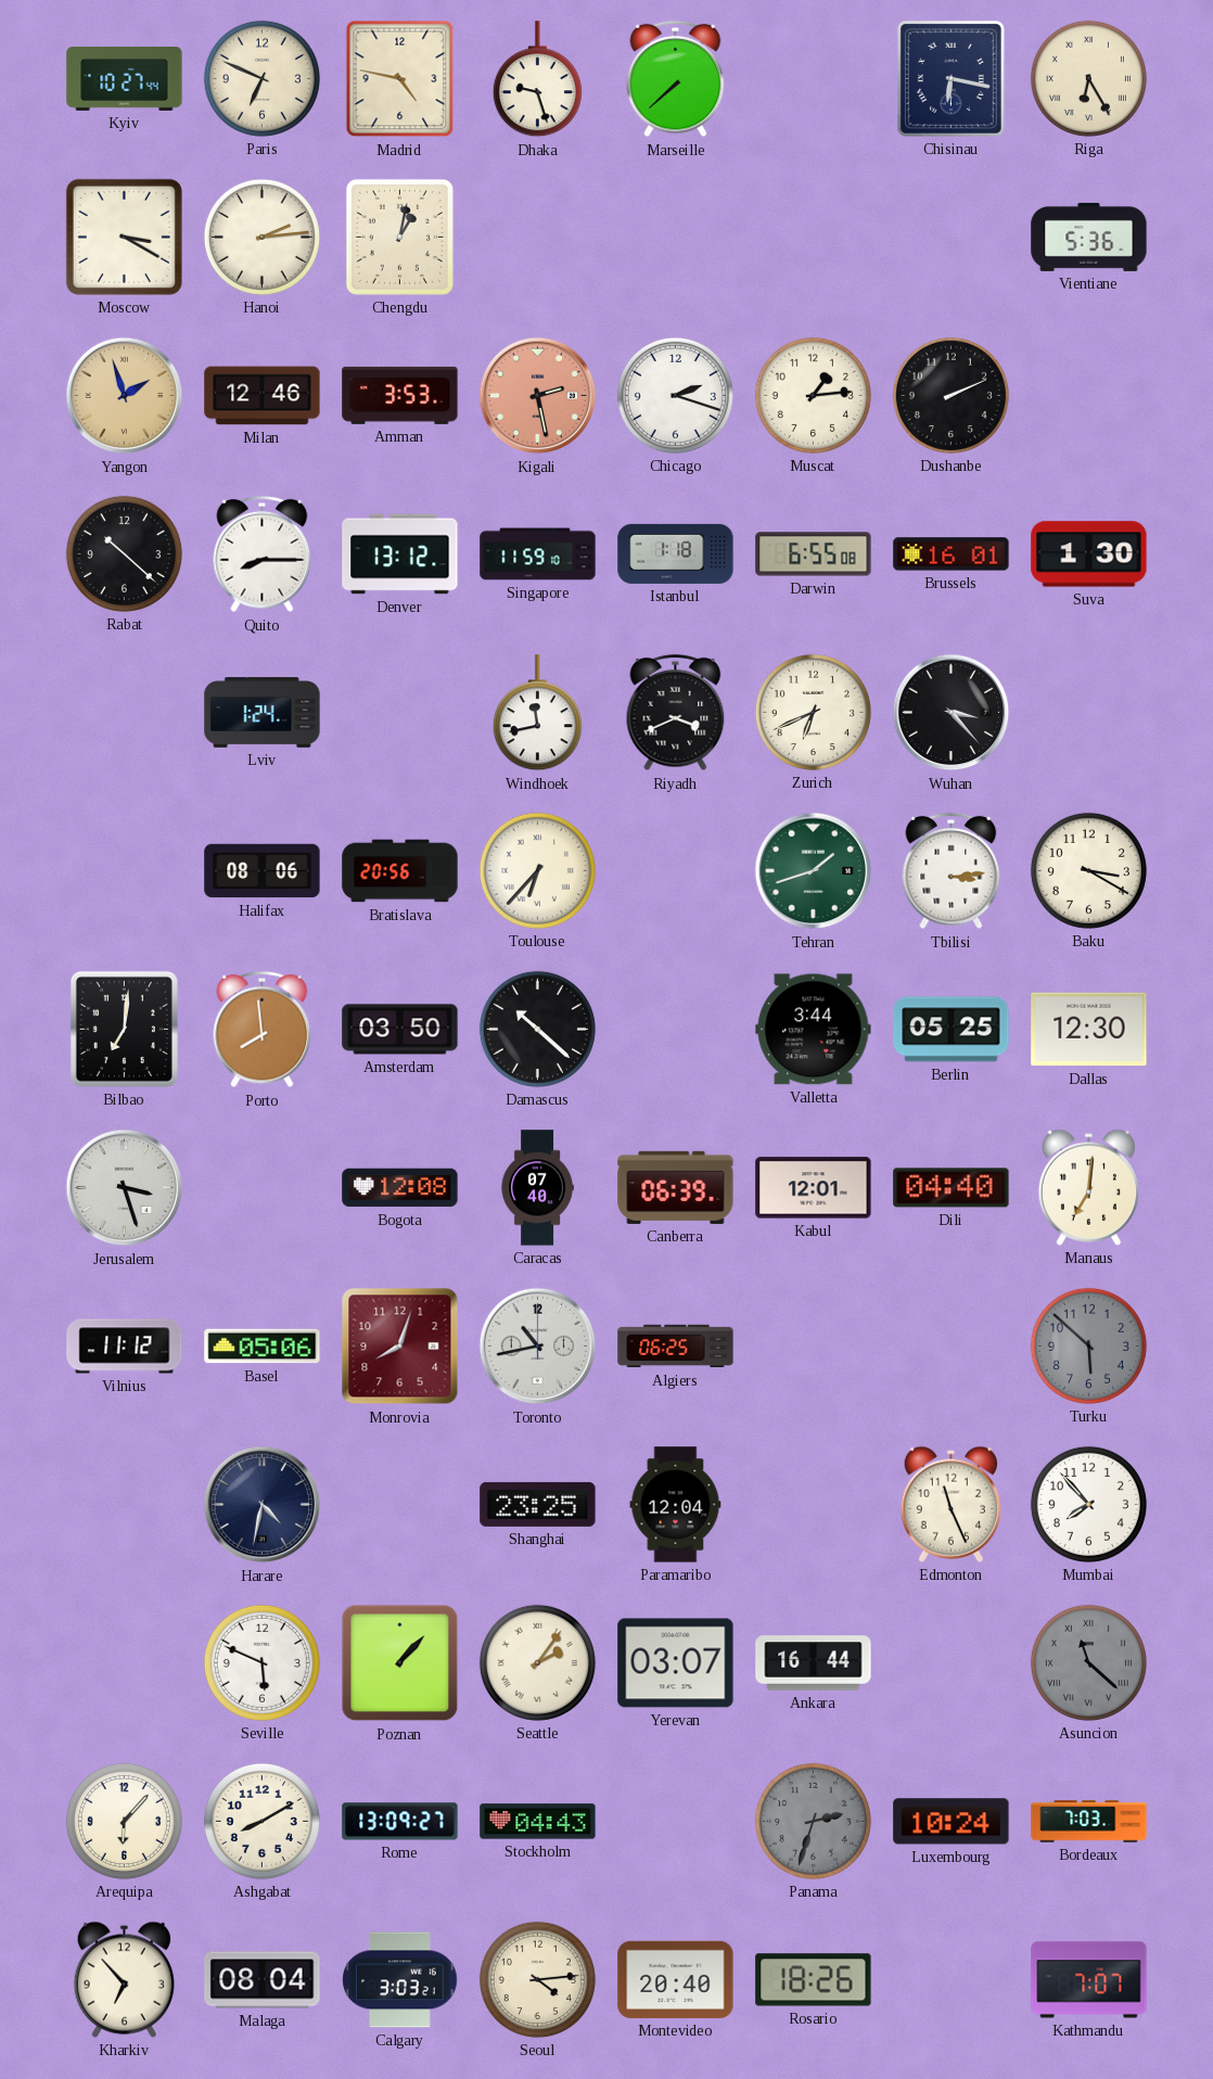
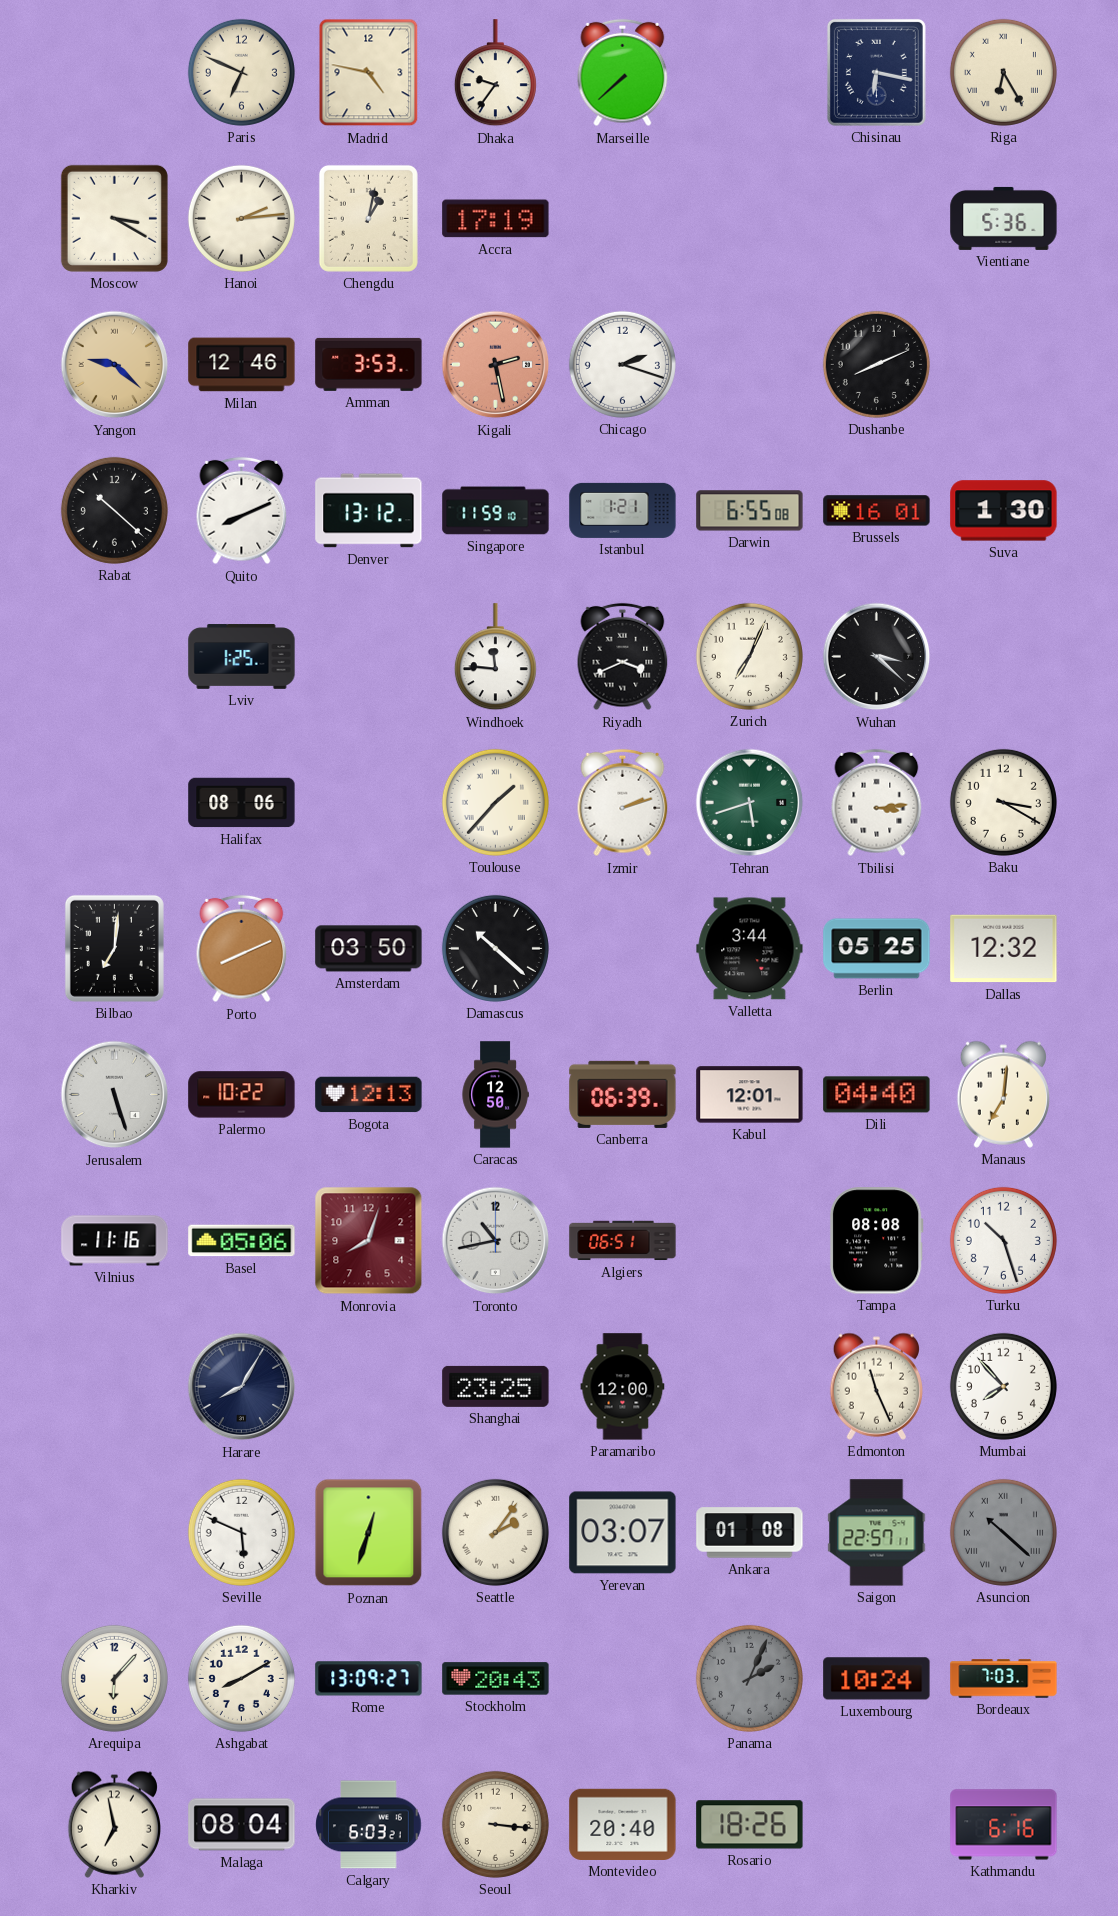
Kyiv: 10:27 -> none
Dhaka: 9:27 -> 9:36
Accra: none -> 17:19
Yangon: 1:57 -> 9:22
Muscat: 1:14 -> none
Dushanbe: 2:11 -> 8:11
Quito: 8:15 -> 8:11
Istanbul: 1:18 -> 1:21
Lviv: 1:24 -> 1:25
Windhoek: 11:43 -> 11:46
Zurich: 6:41 -> 7:04
Wuhan: 3:23 -> 3:22
Bratislava: 20:56 -> none
Toulouse: 6:37 -> 1:37
Izmir: none -> 2:12
Tehran: 1:42 -> 5:42
Porto: 7:59 -> 8:11
Dallas: 12:30 -> 12:32
Jerusalem: 3:27 -> 5:27
Palermo: none -> 10:22
Bogota: 12:08 -> 12:13
Caracas: 07:40 -> 12:50
Vilnius: 11:12 -> 11:16
Algiers: 06:25 -> 06:51
Tampa: none -> 08:08
Turku: 5:52 -> 10:27
Turku dial: grey -> white
Harare: 4:32 -> 8:05
Paramaribo: 12:04 -> 12:00
Poznan: 1:07 -> 12:33
Ankara: 16:44 -> 01:08
Saigon: none -> 22:57
Asuncion: 11:22 -> 10:22
Stockholm: 04:43 -> 20:43
Panama: 2:33 -> 2:04
Kharkiv: 6:53 -> 6:58
Calgary: 3:03 -> 6:03
Seoul: 4:14 -> 3:16
Kathmandu: 7:07 -> 6:16
